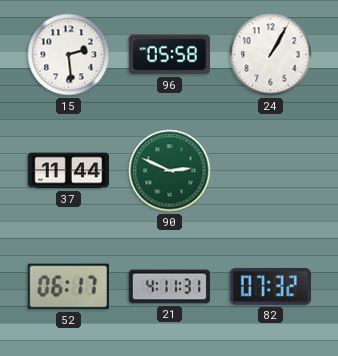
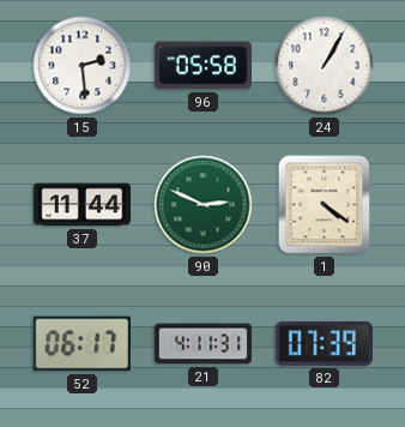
1: none -> 4:21
82: 07:32 -> 07:39
